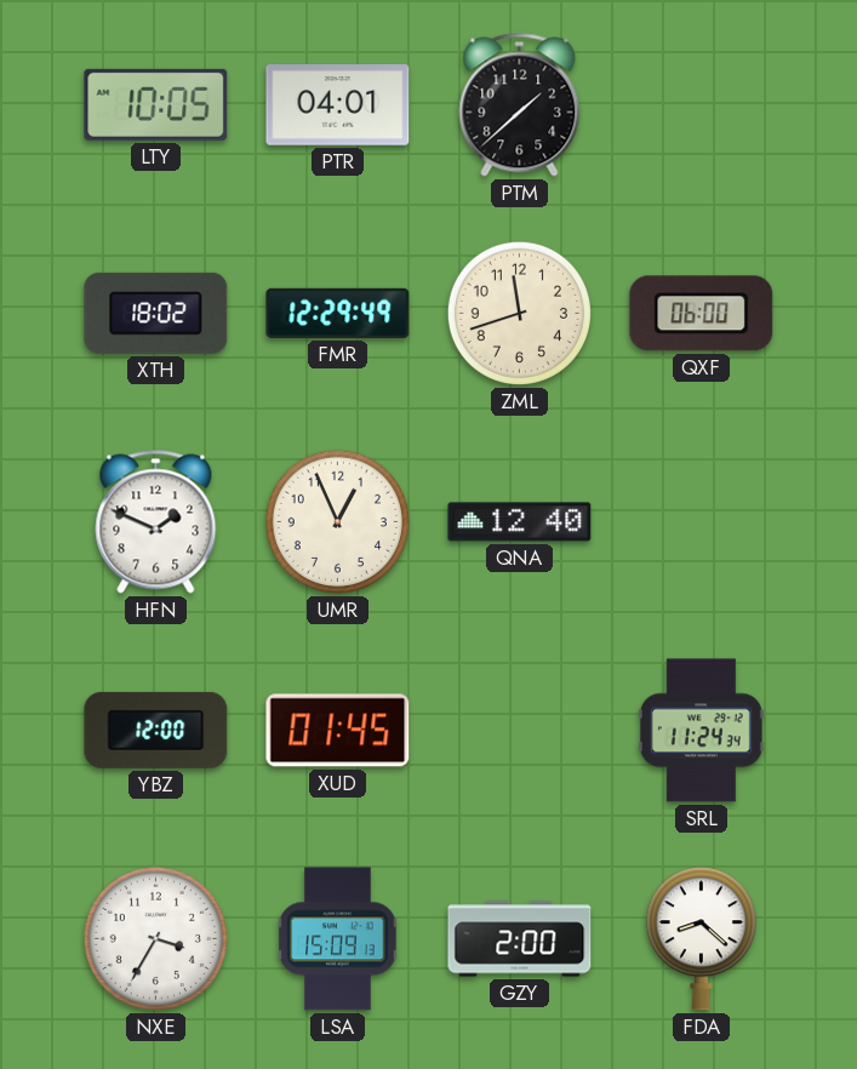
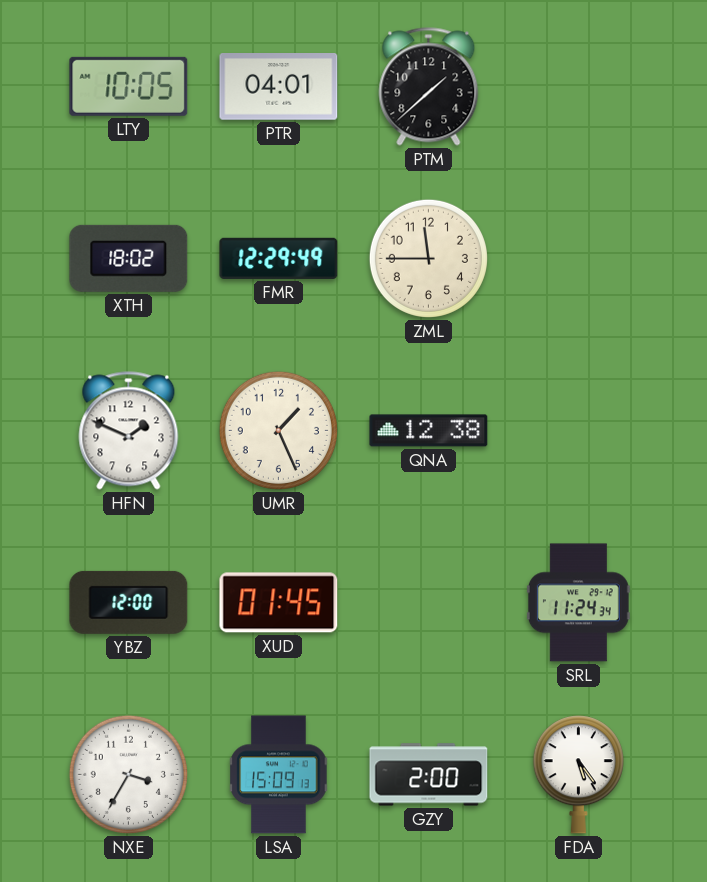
ZML: 11:42 -> 11:45
QXF: 06:00 -> none
UMR: 12:56 -> 1:26
QNA: 12:40 -> 12:38
FDA: 8:22 -> 5:24
